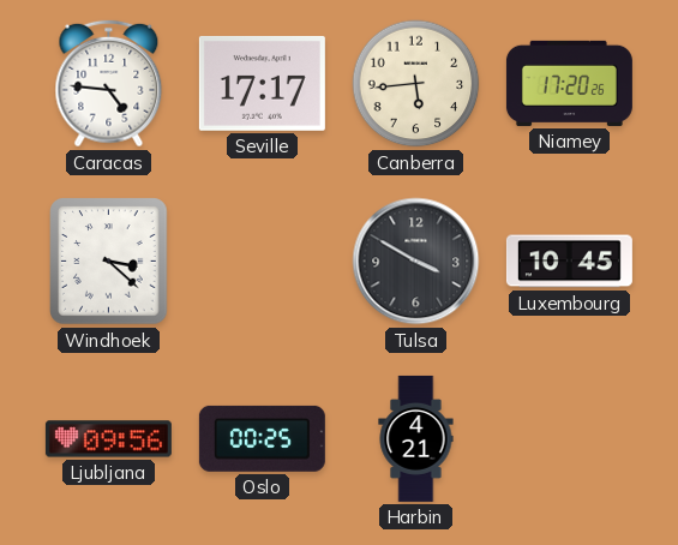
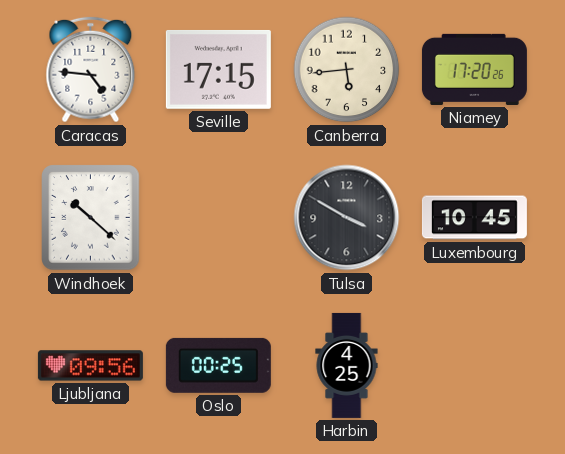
Seville: 17:17 -> 17:15
Windhoek: 3:22 -> 10:22
Harbin: 4:21 -> 4:25
